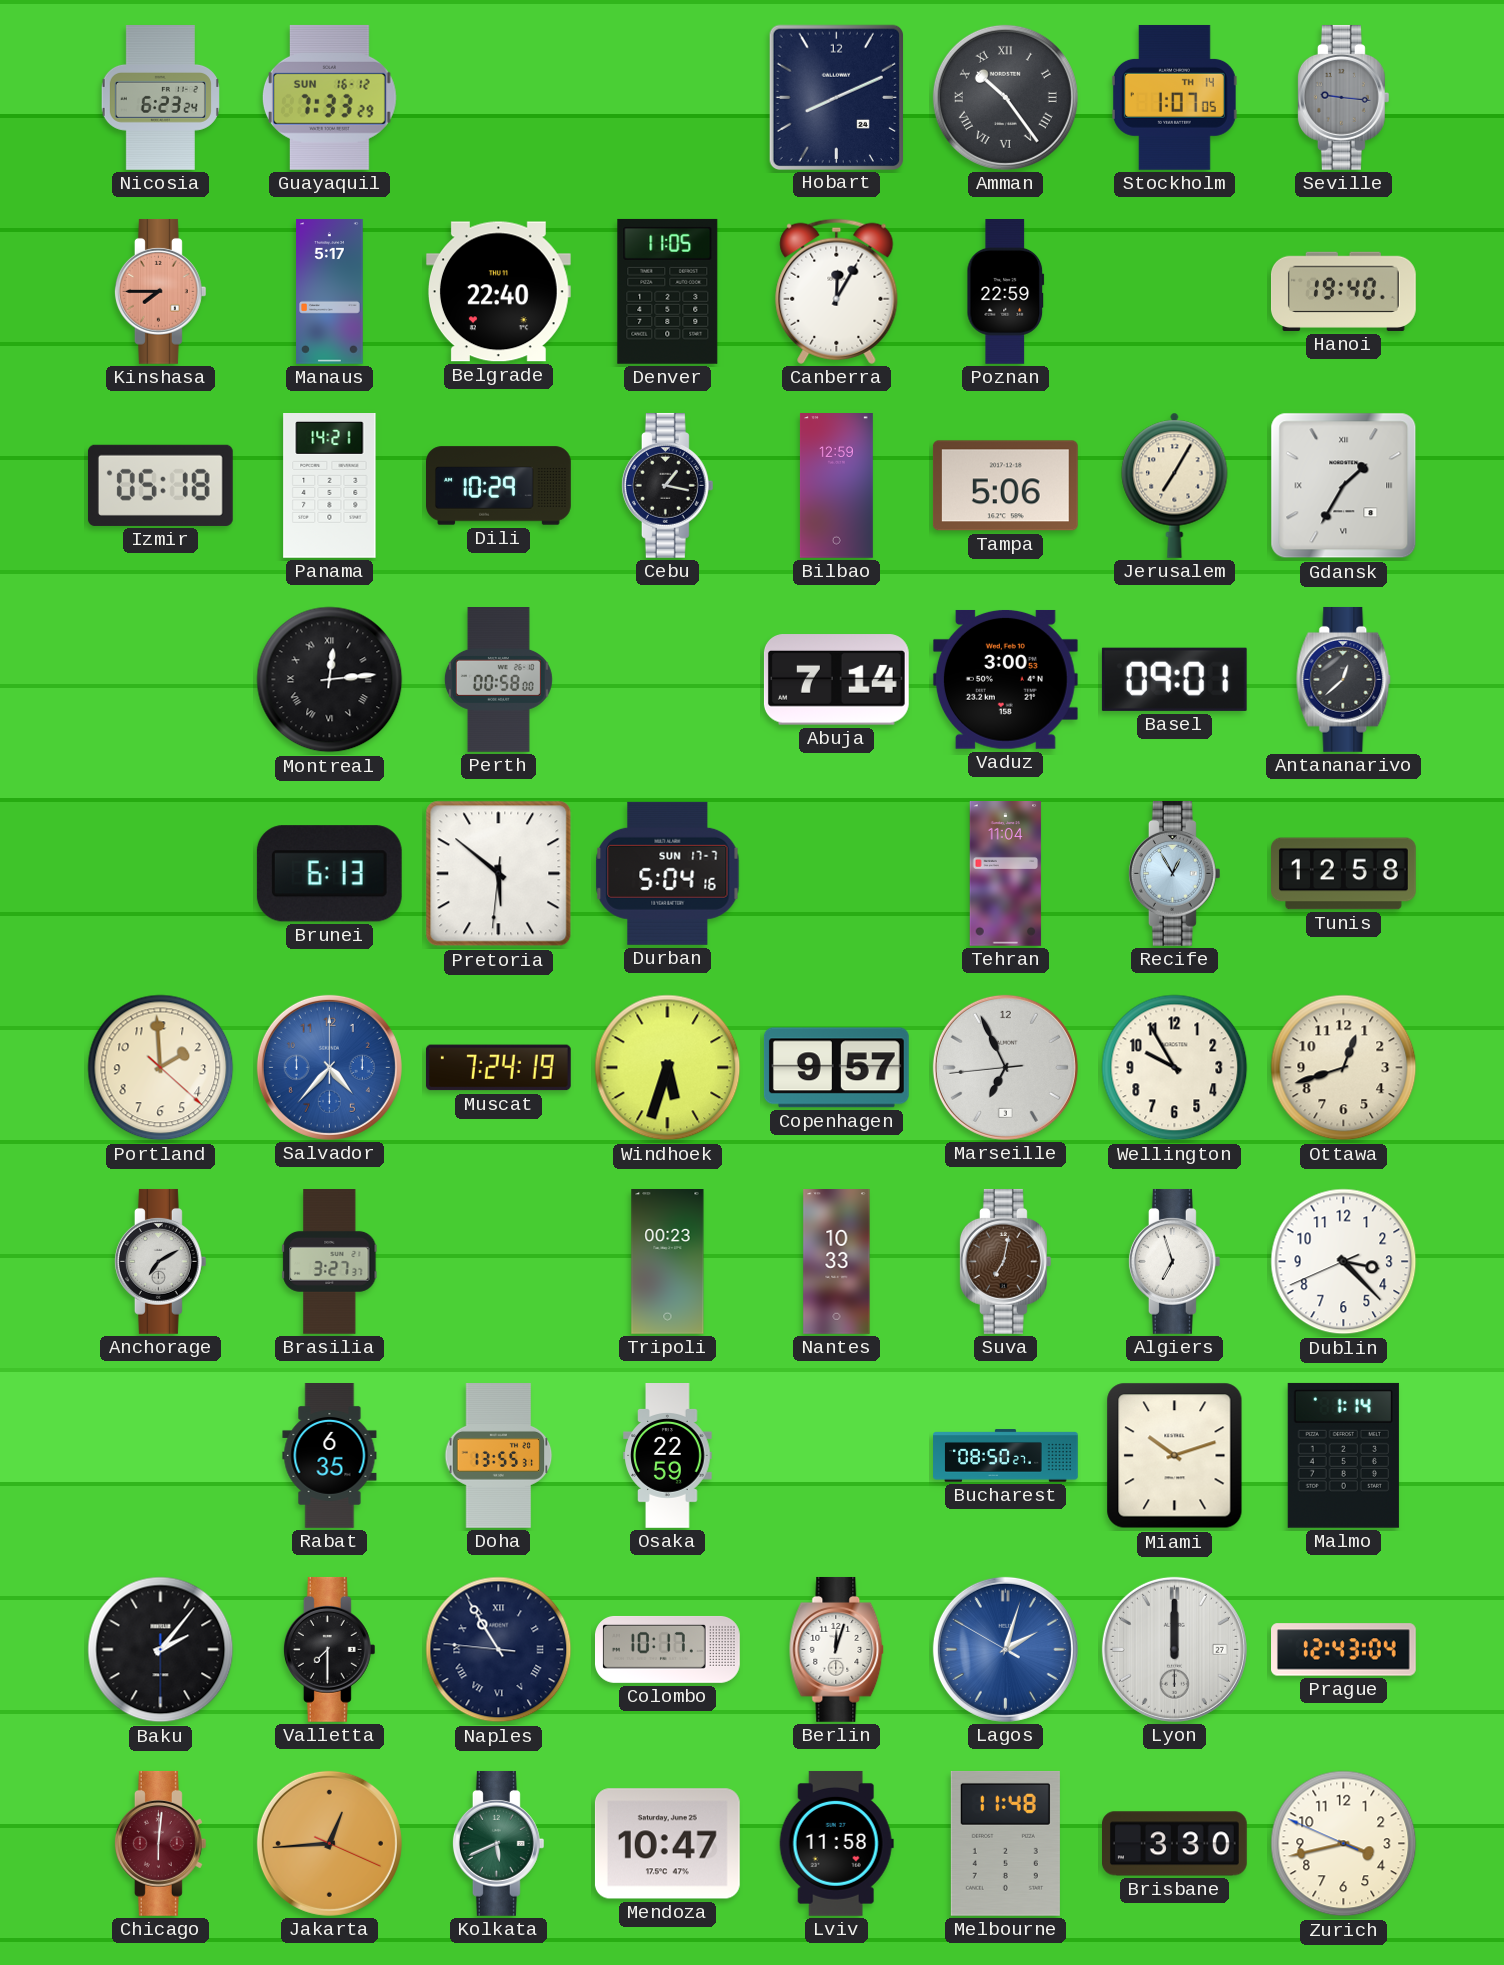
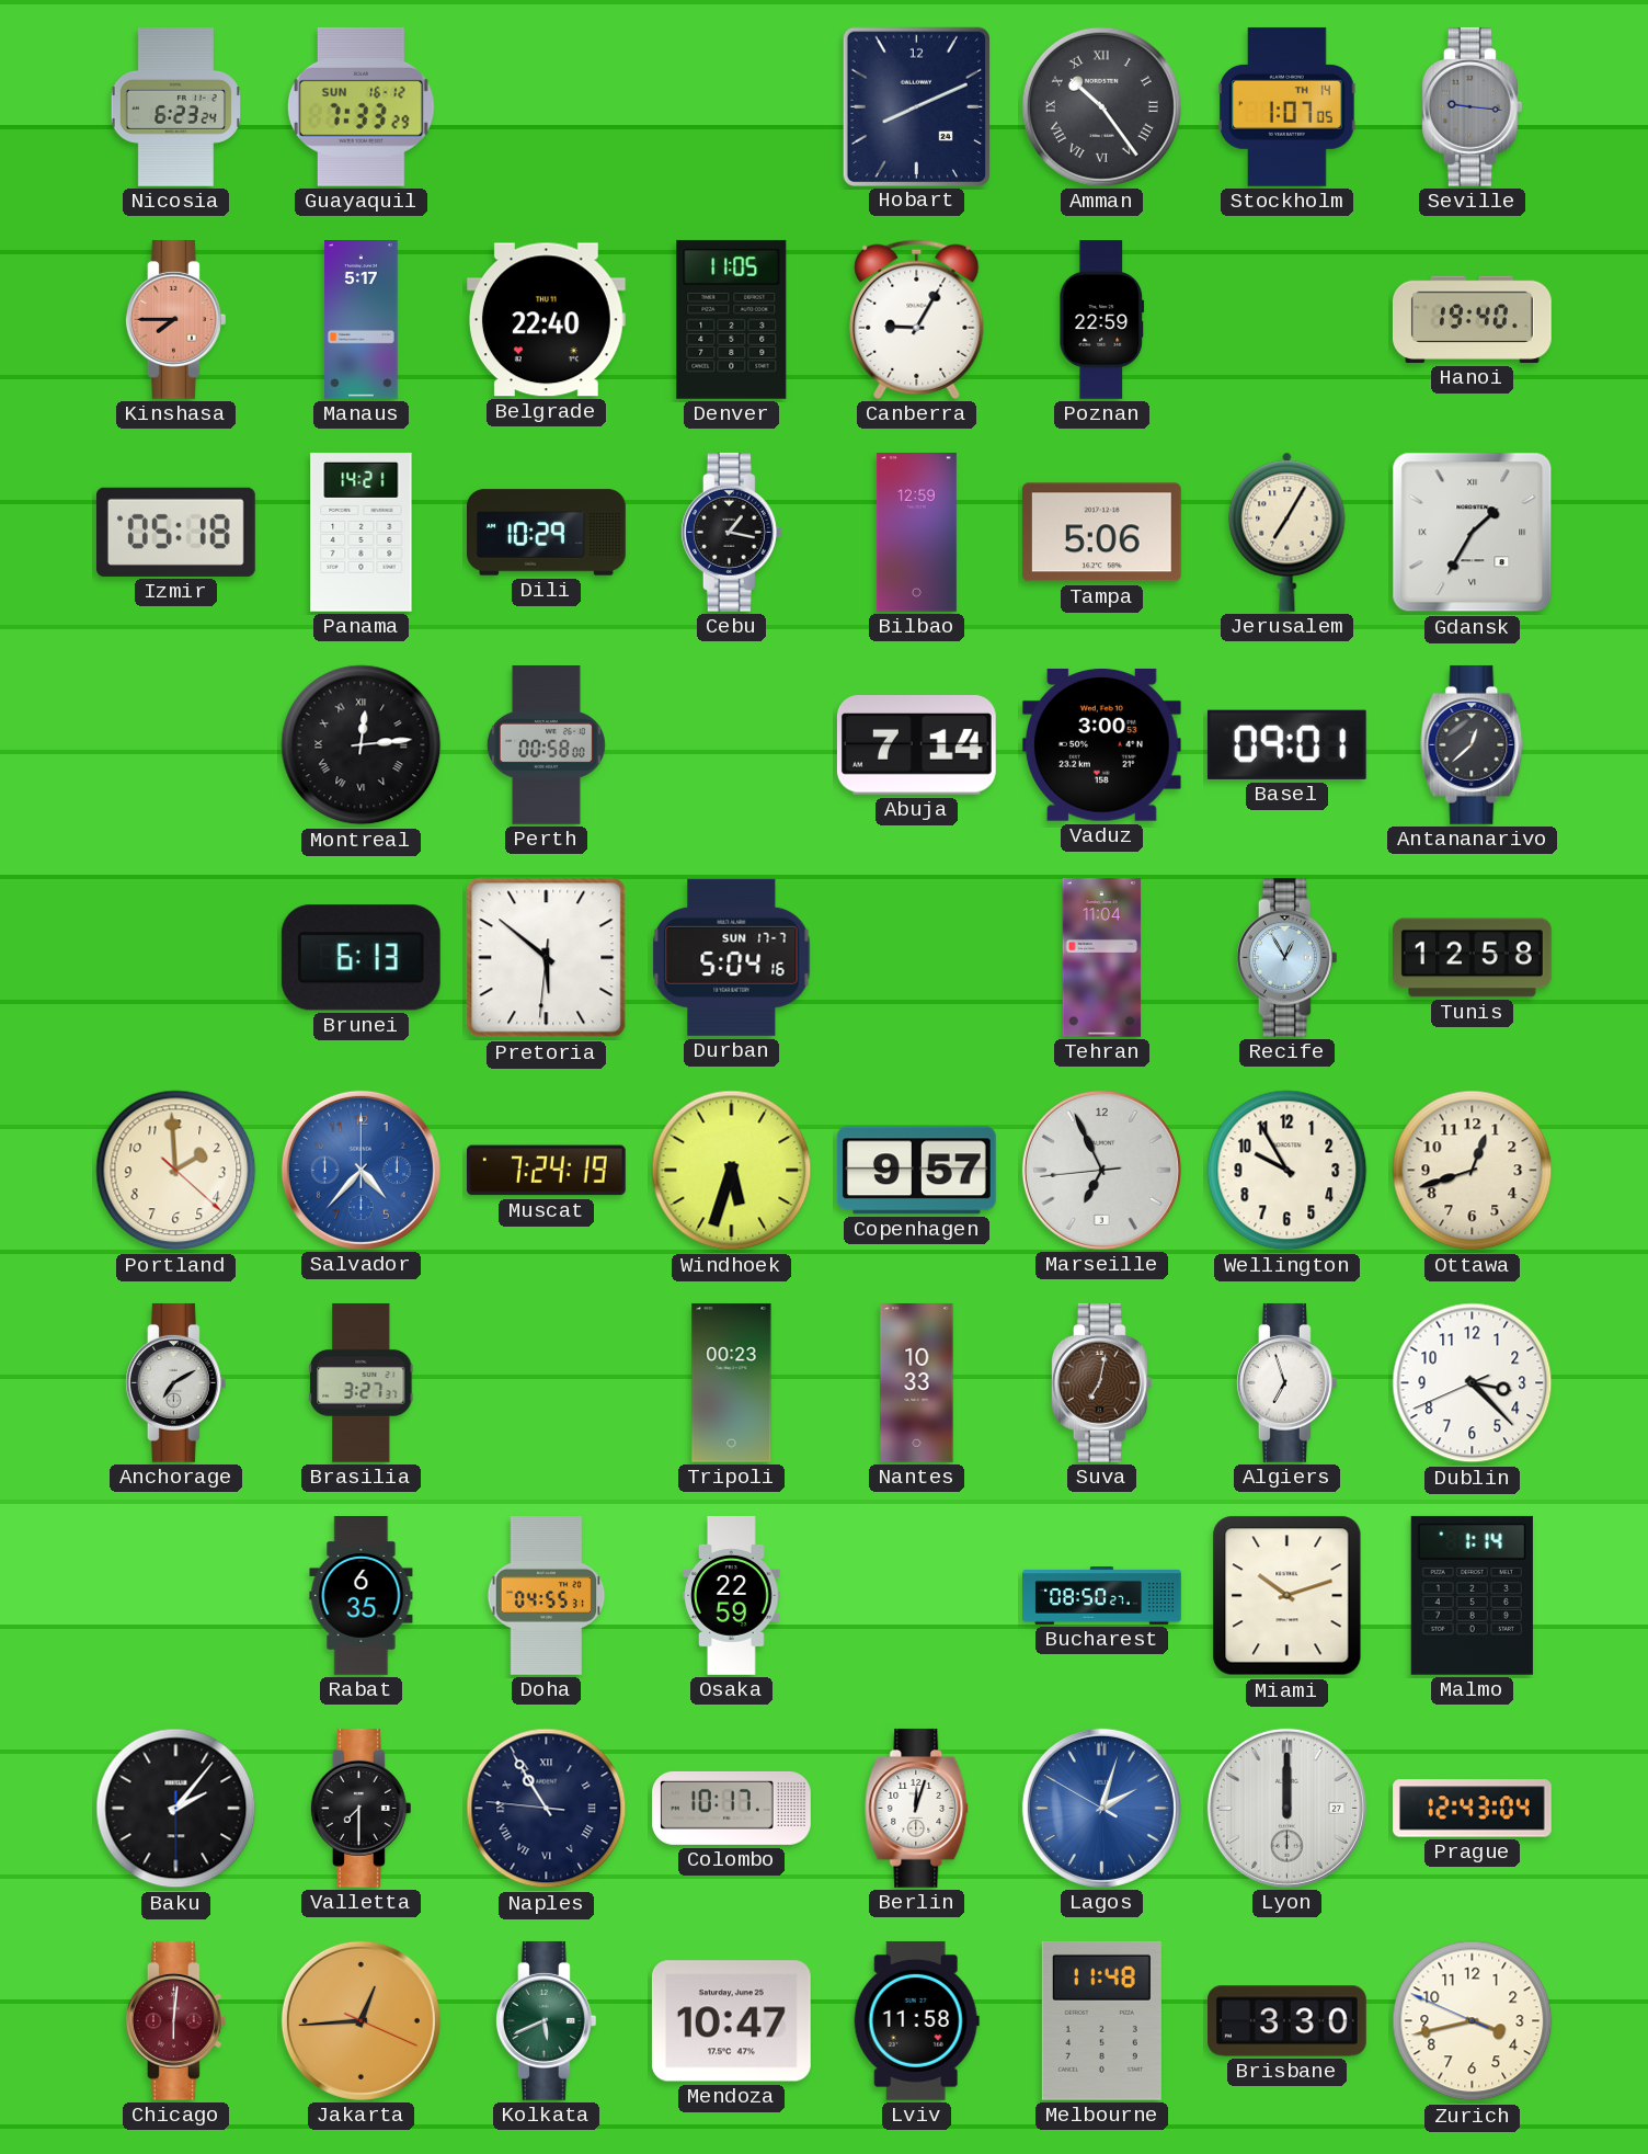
Canberra: 12:05 -> 9:05
Doha: 13:55 -> 04:55
